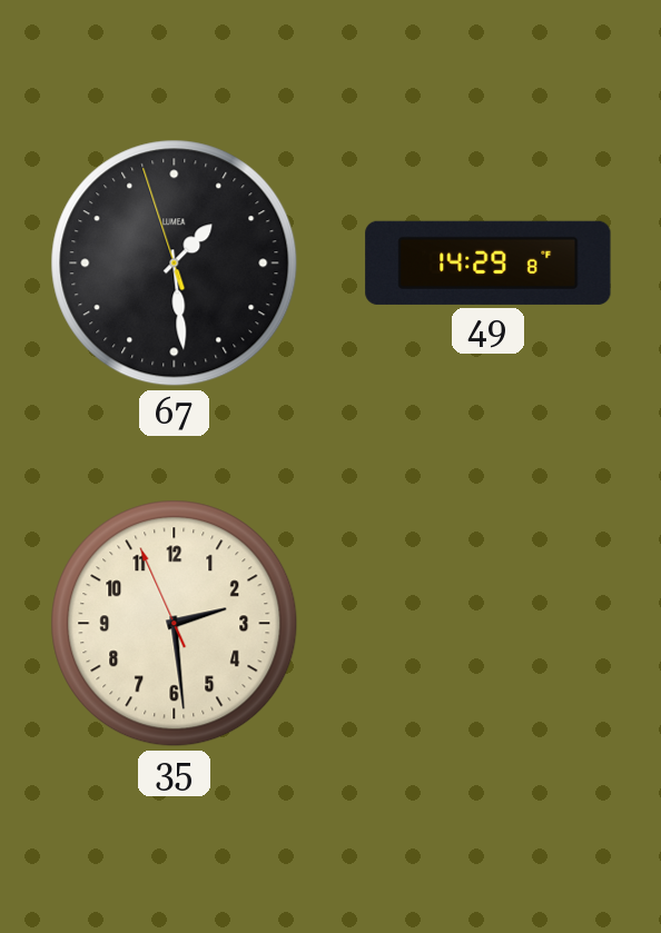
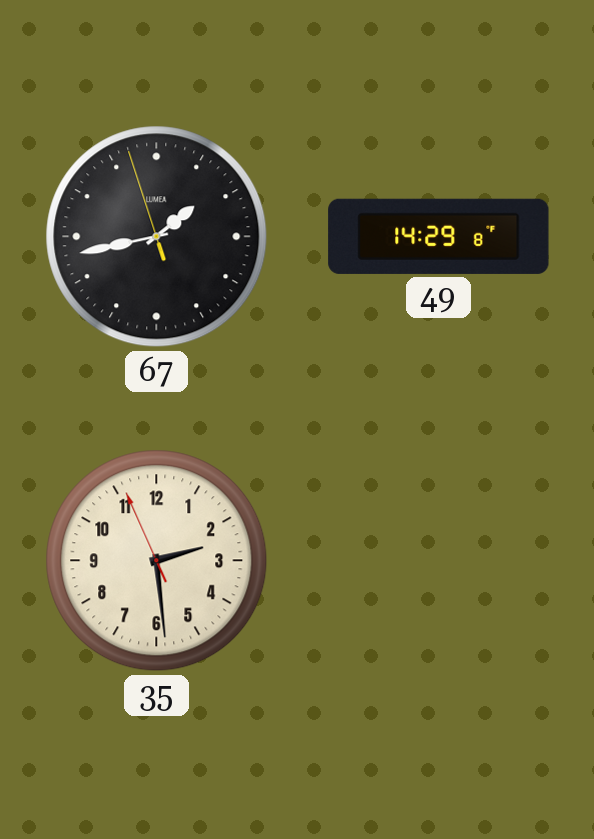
67: 1:28 -> 1:42
